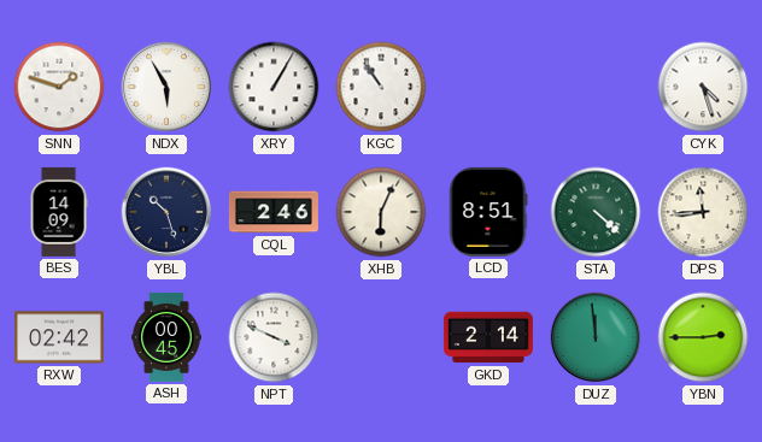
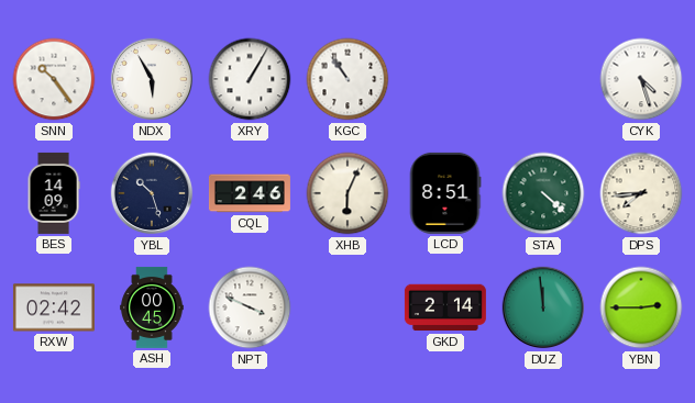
SNN: 1:48 -> 10:24
DPS: 11:44 -> 7:44
